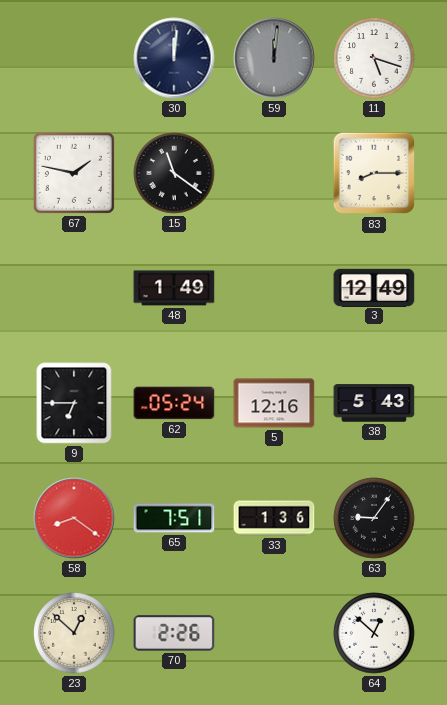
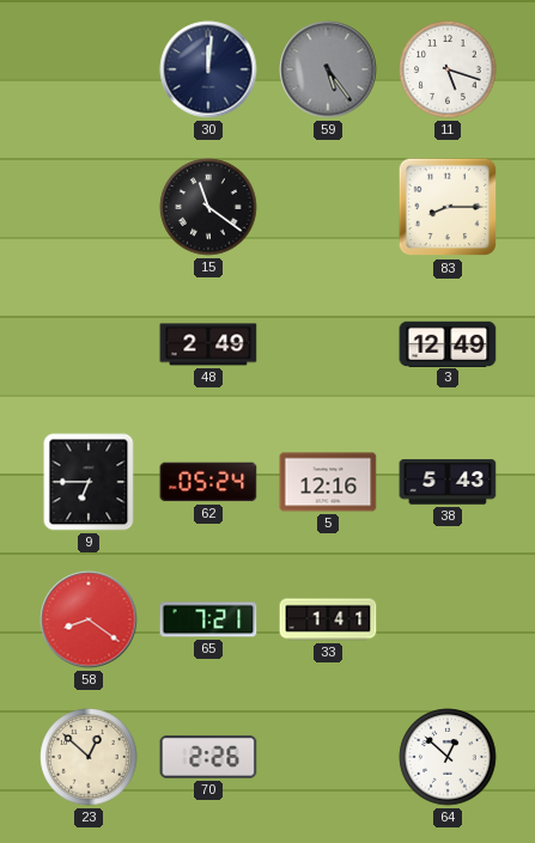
59: 12:01 -> 5:24
67: 1:47 -> none
48: 1:49 -> 2:49
65: 7:51 -> 7:21
33: 1:36 -> 1:41
63: 9:06 -> none
